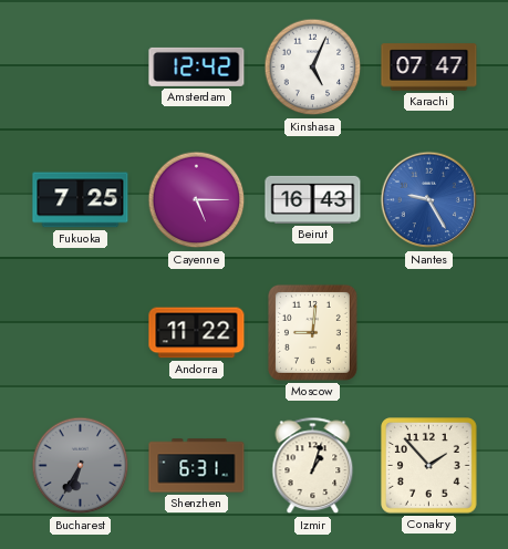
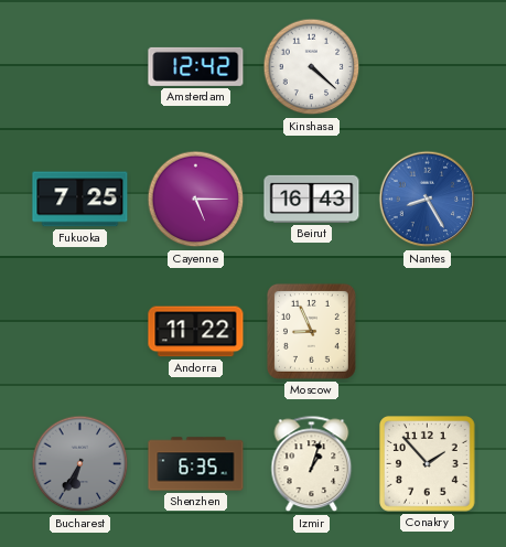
Kinshasa: 5:04 -> 4:22
Karachi: 07:47 -> none
Nantes: 9:25 -> 8:25
Moscow: 9:01 -> 8:56
Shenzhen: 6:31 -> 6:35
